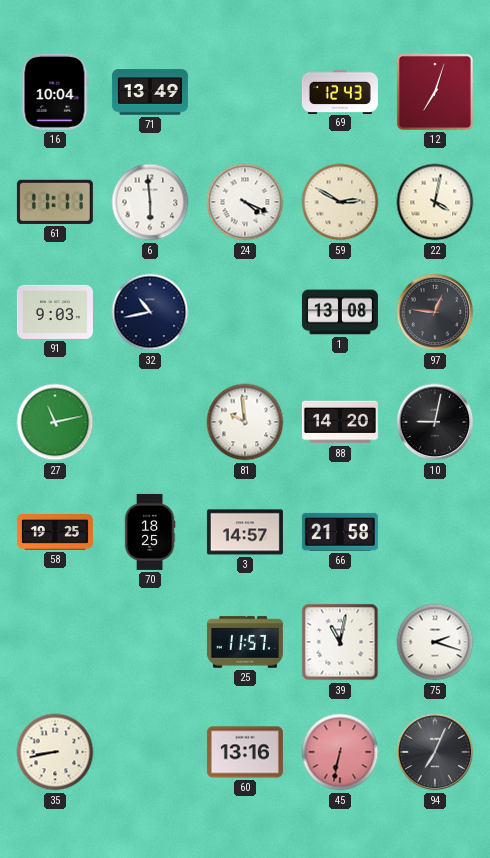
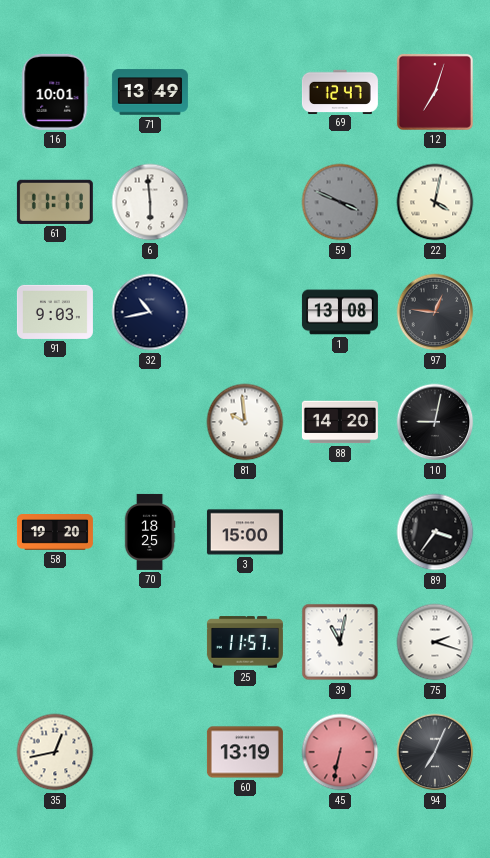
16: 10:04 -> 10:01
69: 12:43 -> 12:47
24: 4:19 -> none
59: 2:50 -> 3:49
59 dial: cream -> grey
27: 11:13 -> none
58: 19:25 -> 19:20
3: 14:57 -> 15:00
66: 21:58 -> none
89: none -> 3:36
35: 8:43 -> 12:43
60: 13:16 -> 13:19
